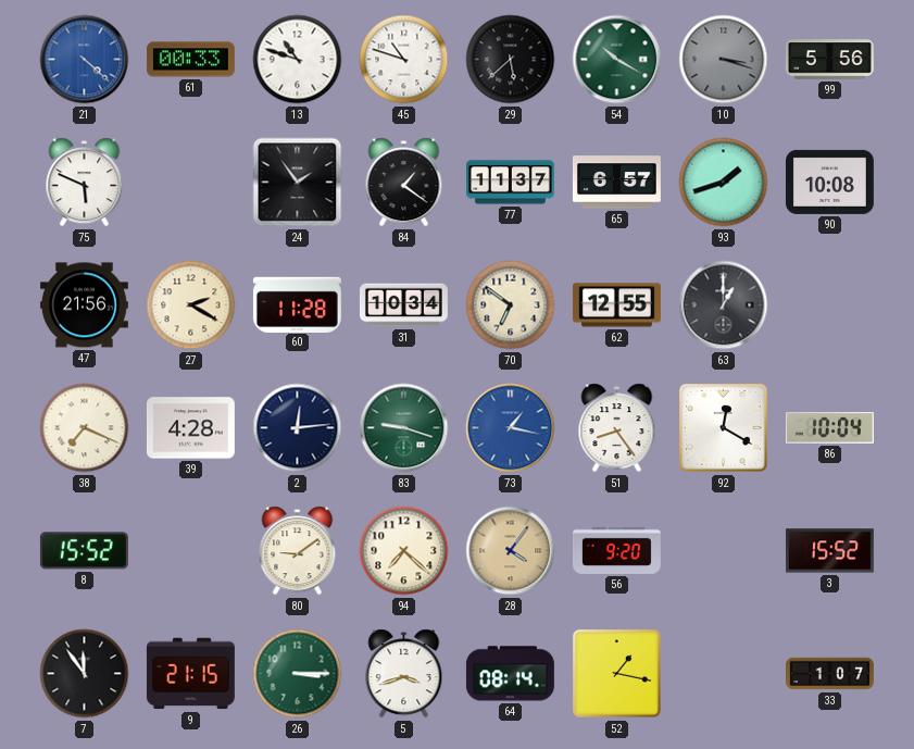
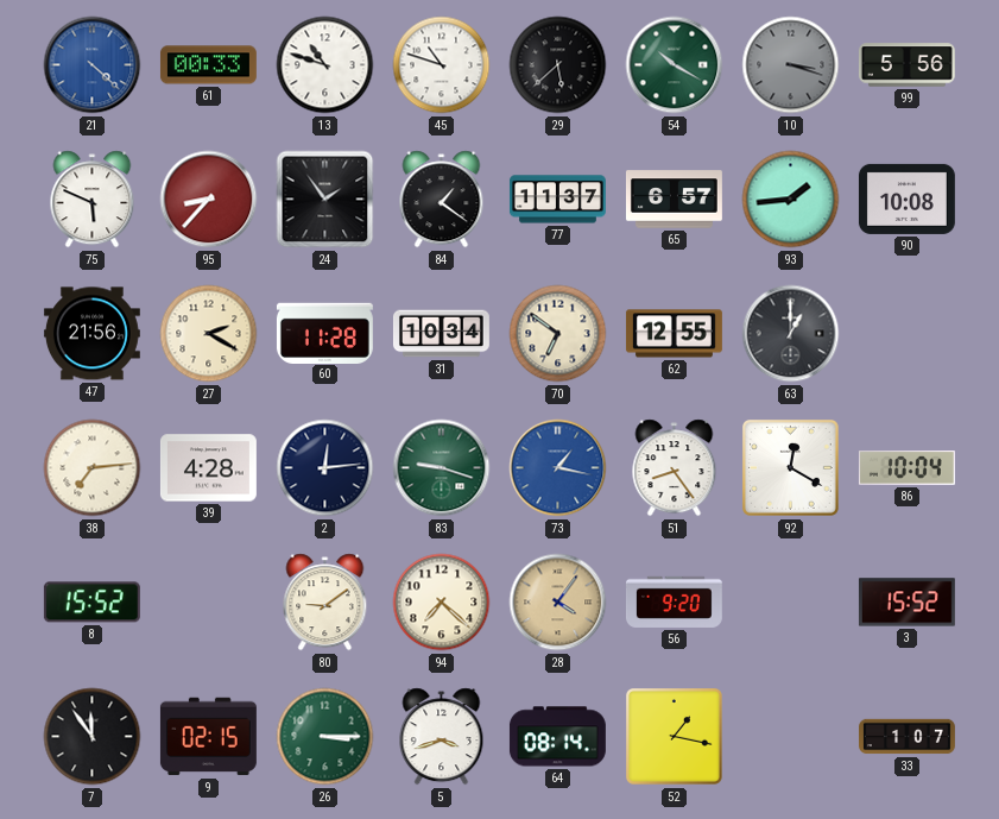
95: none -> 8:37
93: 1:42 -> 1:44
38: 7:19 -> 7:14
9: 21:15 -> 02:15
